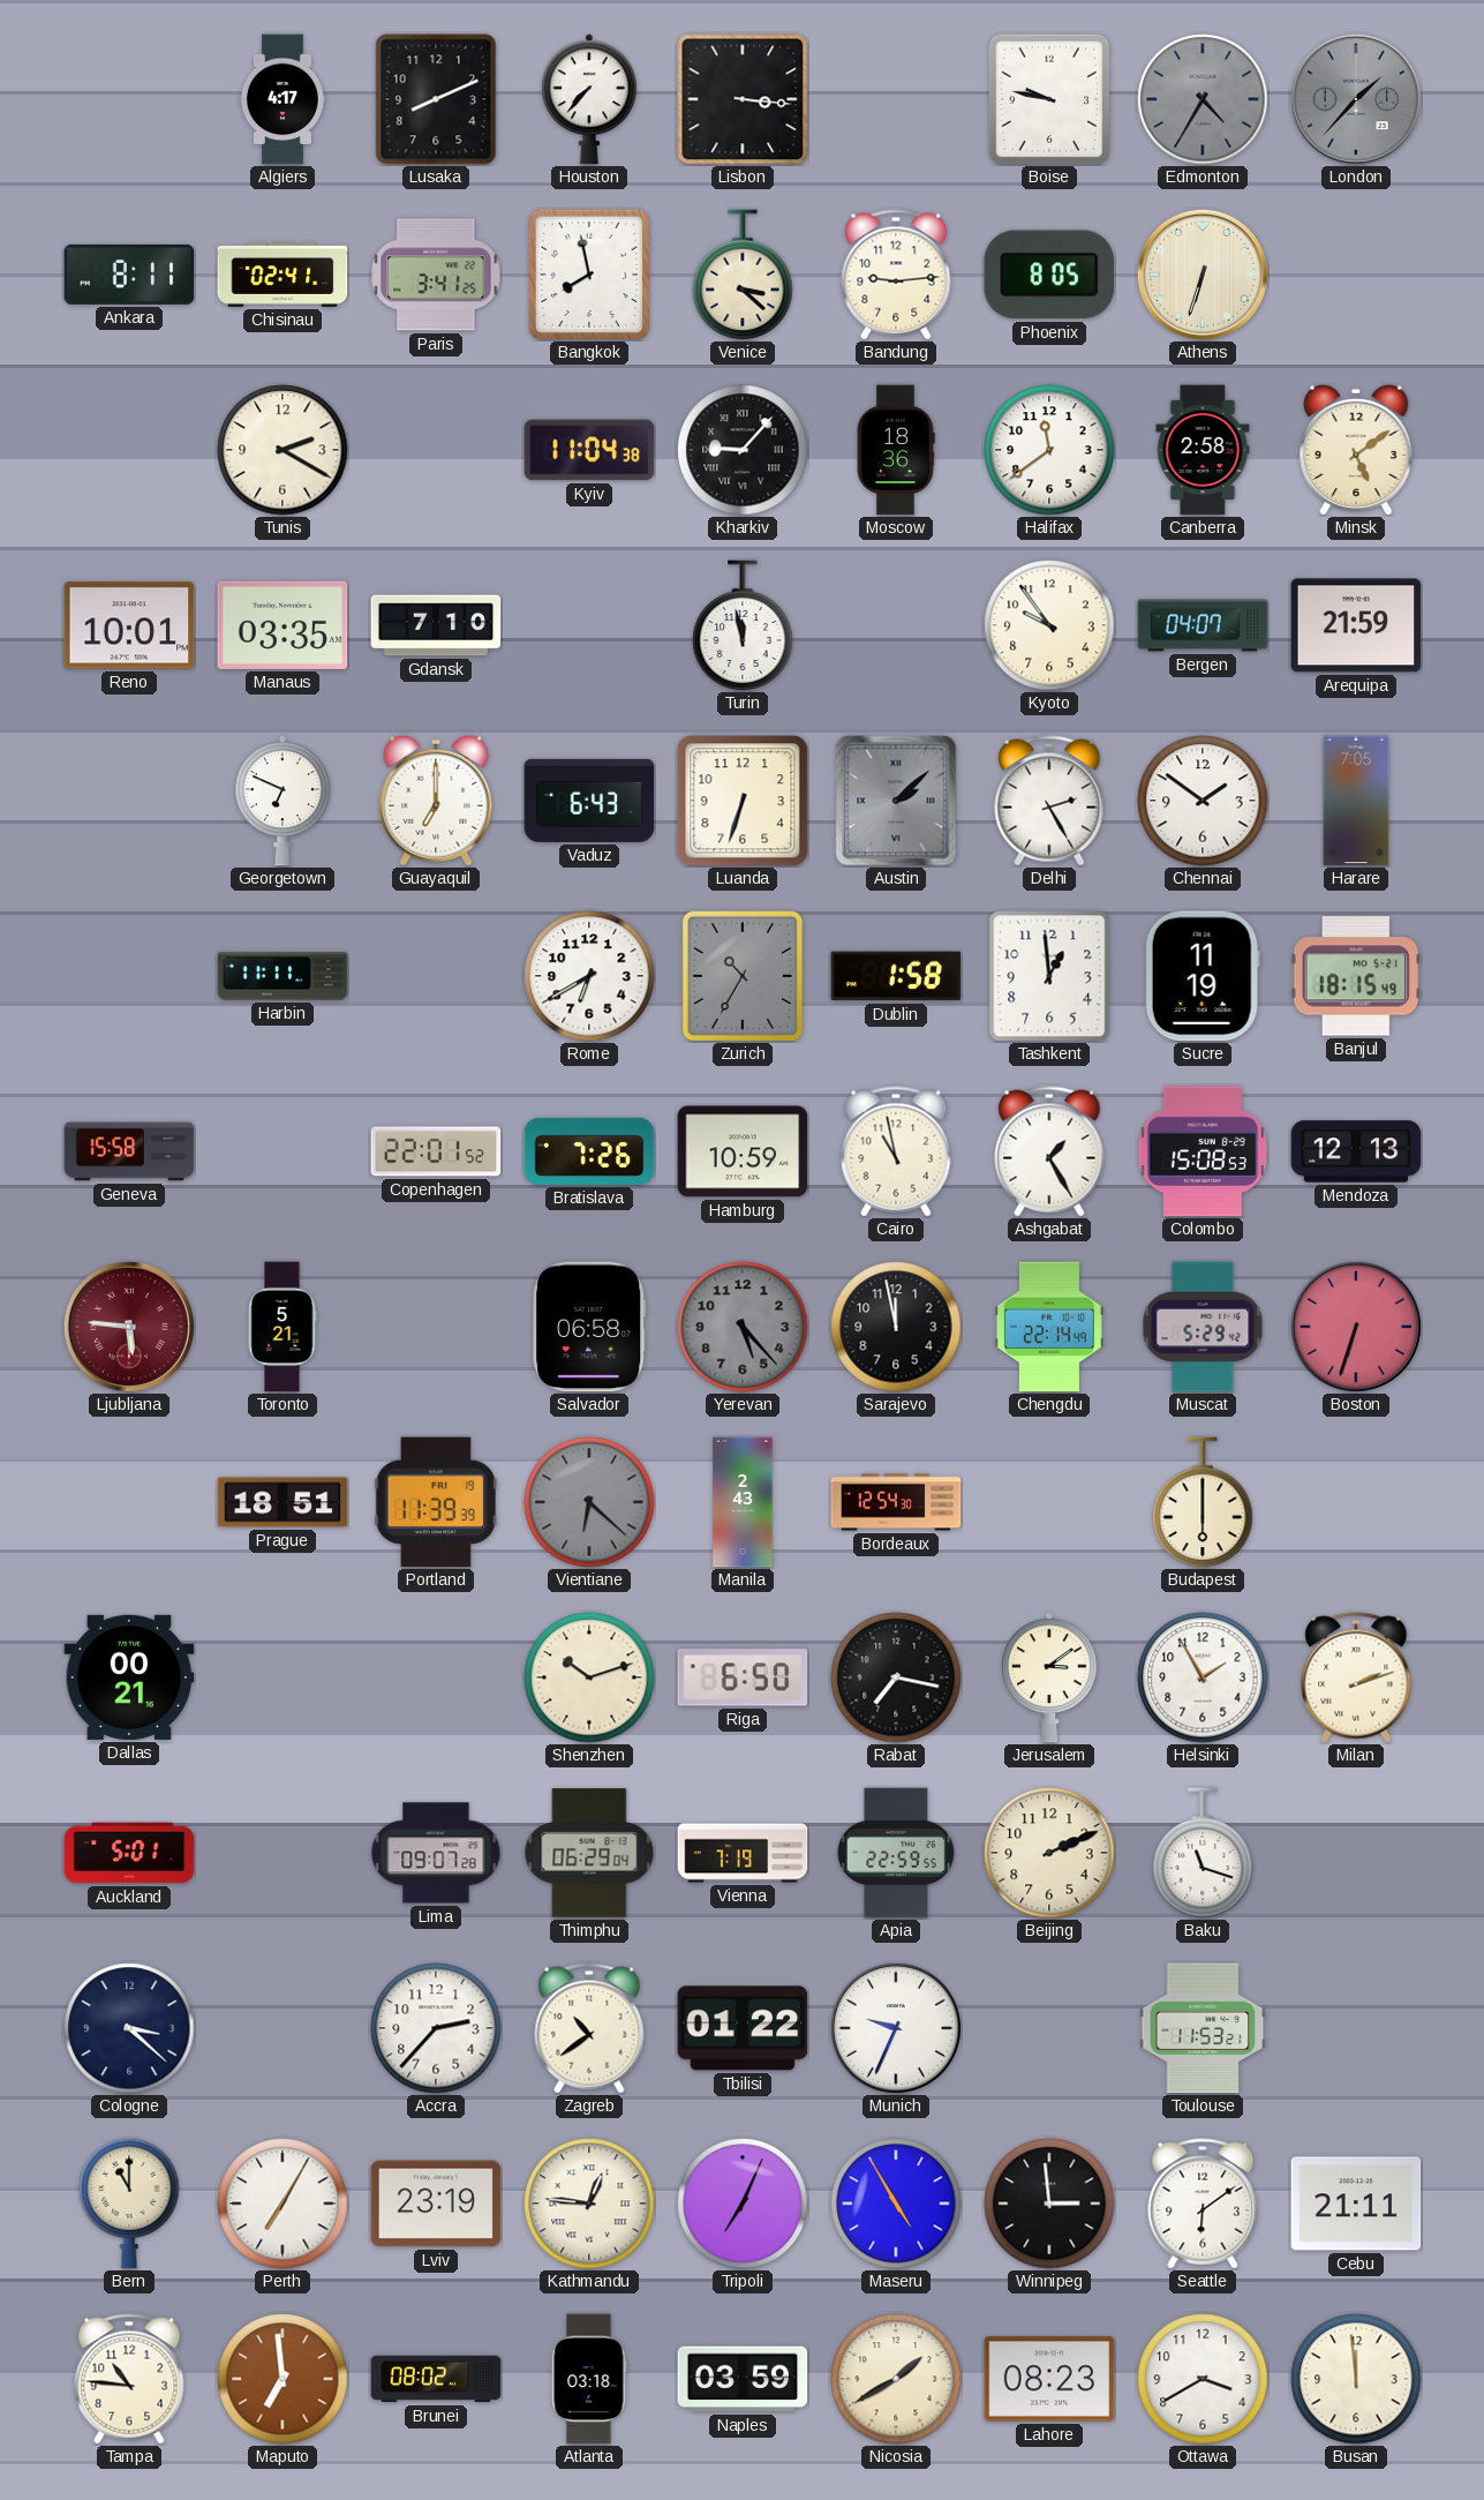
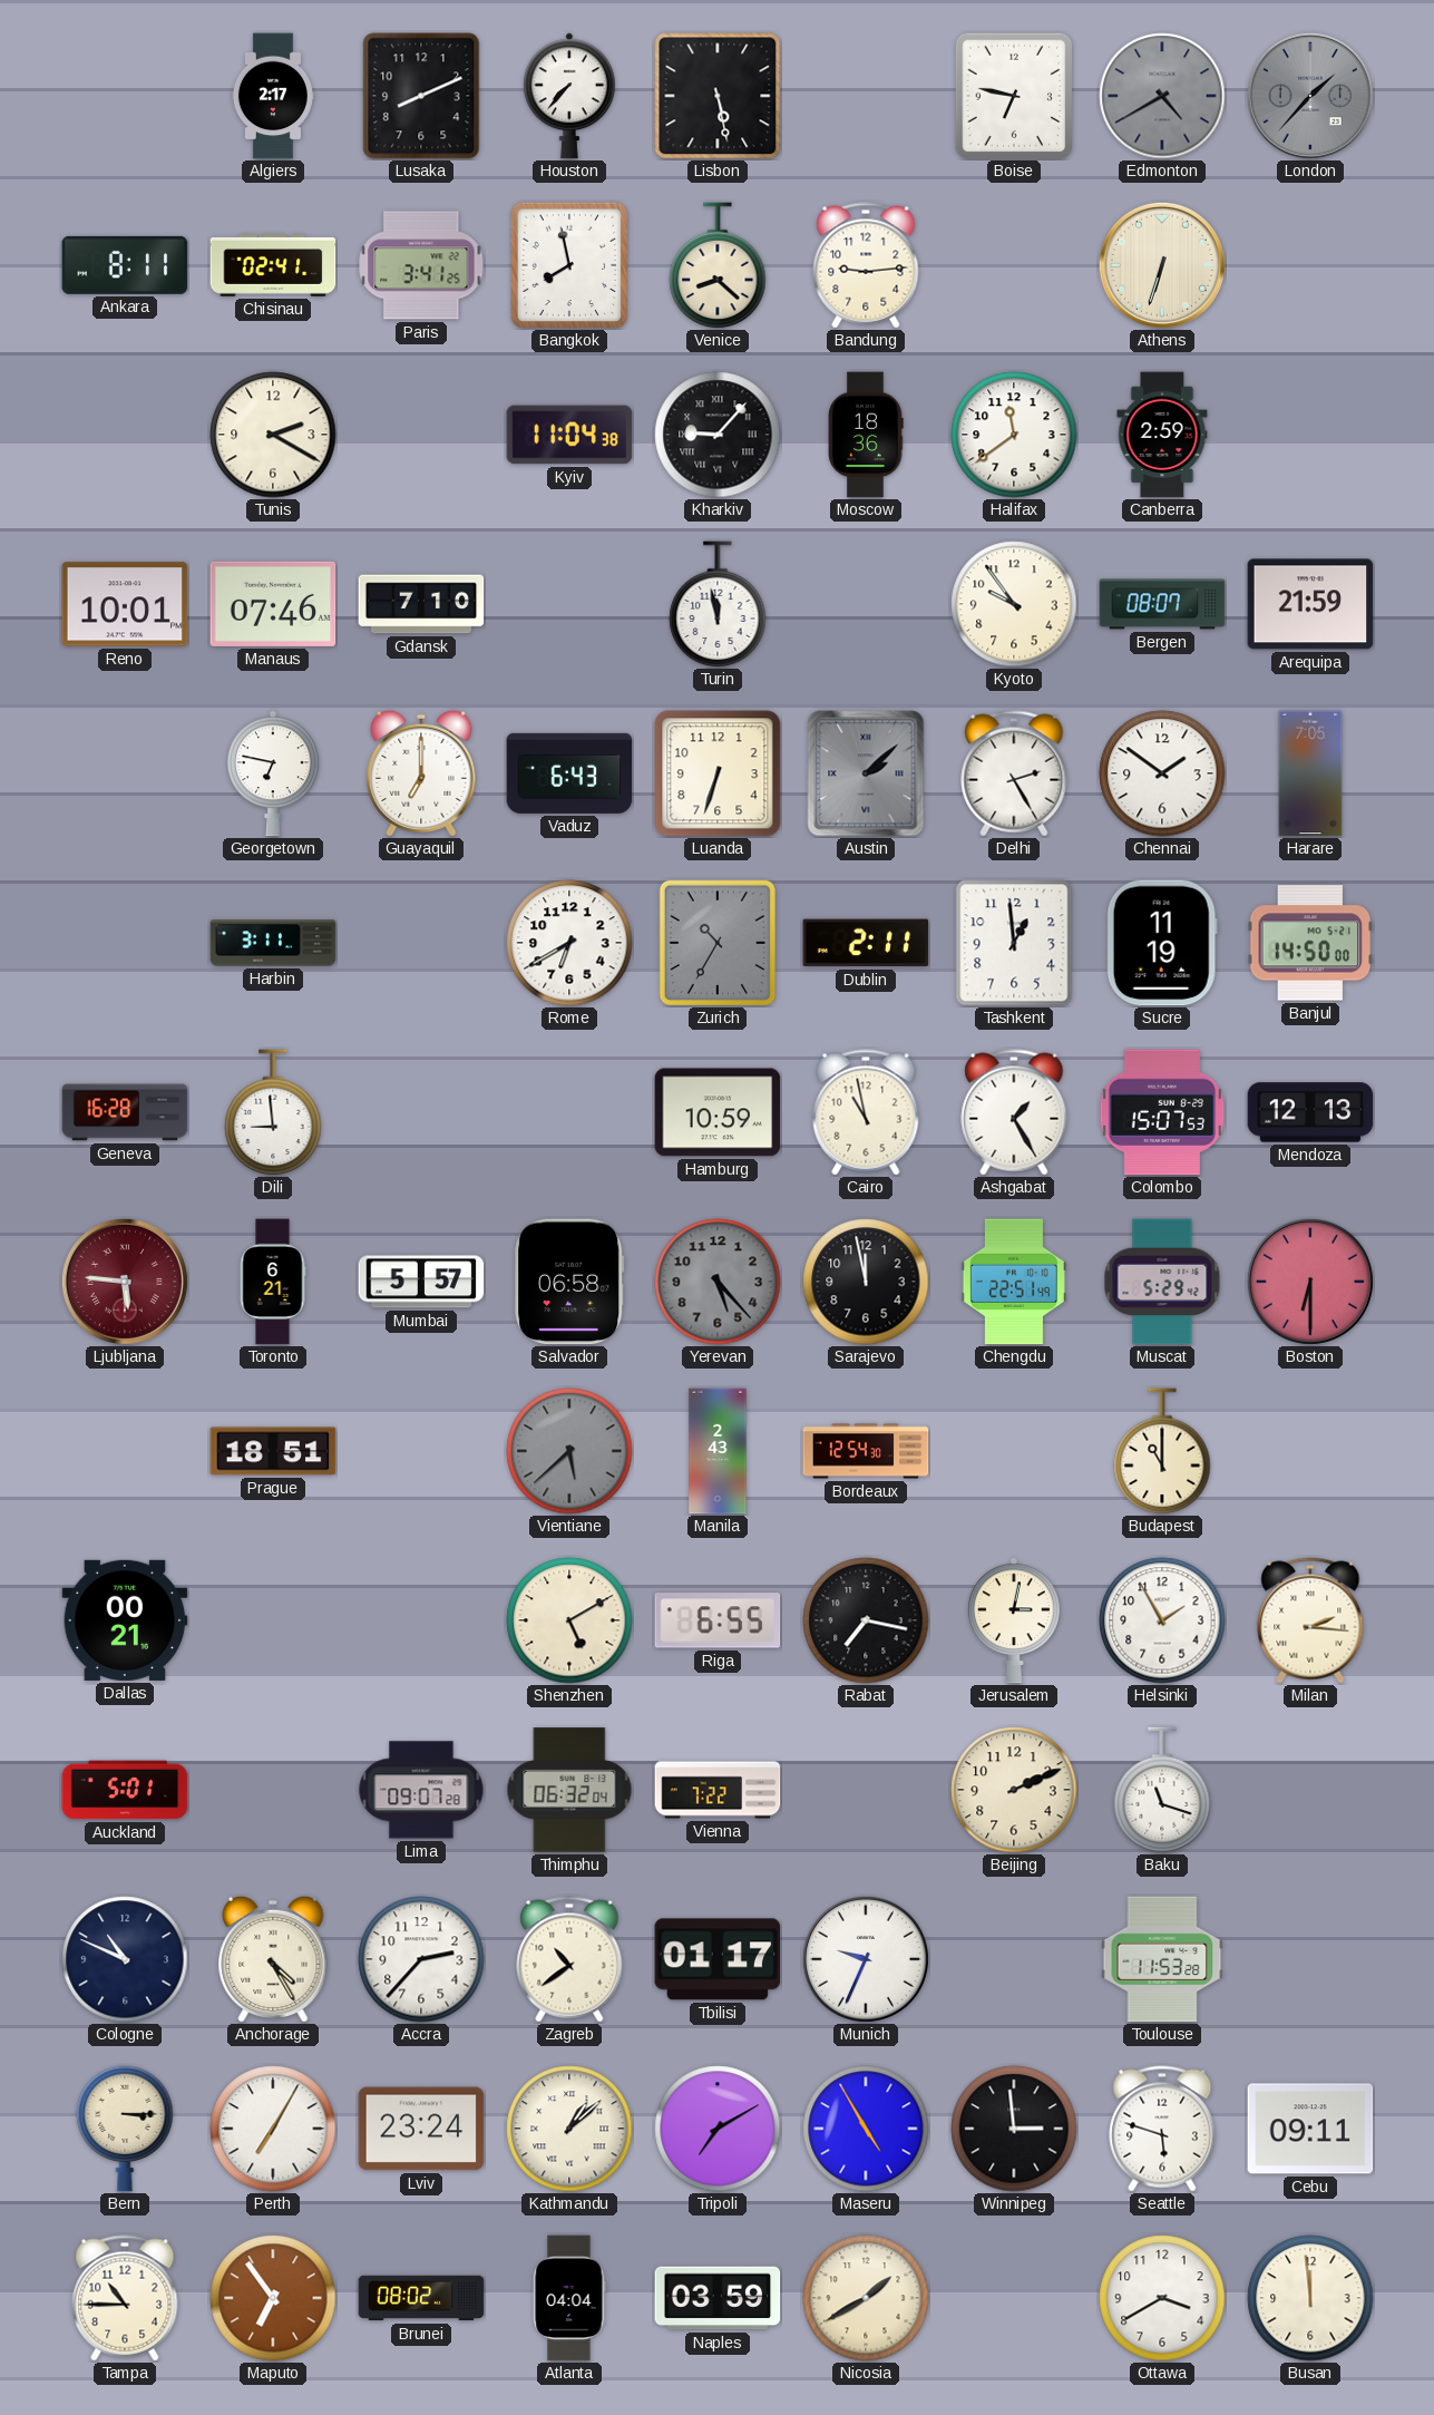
Algiers: 4:17 -> 2:17
Lisbon: 3:16 -> 5:28
Boise: 9:47 -> 6:47
Edmonton: 4:35 -> 4:40
Venice: 3:22 -> 8:22
Phoenix: 8:05 -> none
Canberra: 2:58 -> 2:59
Minsk: 5:09 -> none
Manaus: 03:35 -> 07:46
Bergen: 04:07 -> 08:07
Georgetown: 6:49 -> 6:47
Harbin: 11:11 -> 3:11
Dublin: 1:58 -> 2:11
Banjul: 18:15 -> 14:50
Geneva: 15:58 -> 16:28
Dili: none -> 8:59
Copenhagen: 22:01 -> none
Bratislava: 7:26 -> none
Colombo: 15:08 -> 15:07
Toronto: 5:21 -> 6:21
Mumbai: none -> 5:57
Chengdu: 22:14 -> 22:51
Boston: 6:33 -> 6:30
Portland: 11:39 -> none
Vientiane: 6:22 -> 5:38
Budapest: 6:00 -> 11:00
Shenzhen: 10:12 -> 5:10
Riga: 6:50 -> 6:55
Jerusalem: 3:09 -> 3:02
Milan: 2:12 -> 2:16
Thimphu: 06:29 -> 06:32
Vienna: 7:19 -> 7:22
Apia: 22:59 -> none
Cologne: 3:22 -> 10:49
Anchorage: none -> 4:25
Tbilisi: 01:22 -> 01:17
Toulouse: 11:53:21 -> 11:53:28
Bern: 11:00 -> 3:15
Lviv: 23:19 -> 23:24
Kathmandu: 12:46 -> 1:08
Tripoli: 7:04 -> 7:10
Seattle: 6:09 -> 5:48
Cebu: 21:11 -> 09:11
Tampa: 10:46 -> 10:45
Maputo: 6:59 -> 6:54
Atlanta: 03:18 -> 04:04
Lahore: 08:23 -> none
